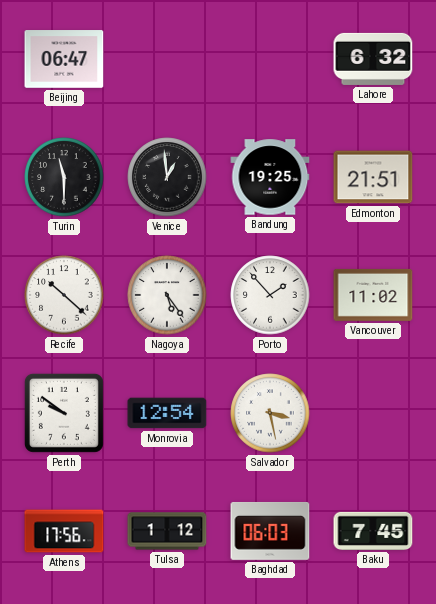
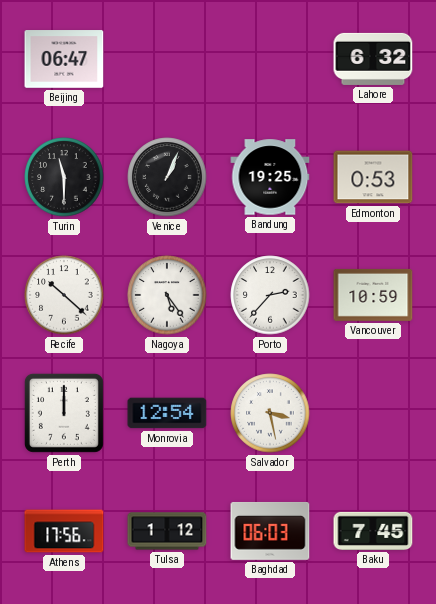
Venice: 12:59 -> 1:04
Edmonton: 21:51 -> 0:53
Porto: 1:53 -> 2:37
Vancouver: 11:02 -> 10:59
Perth: 9:51 -> 12:00
